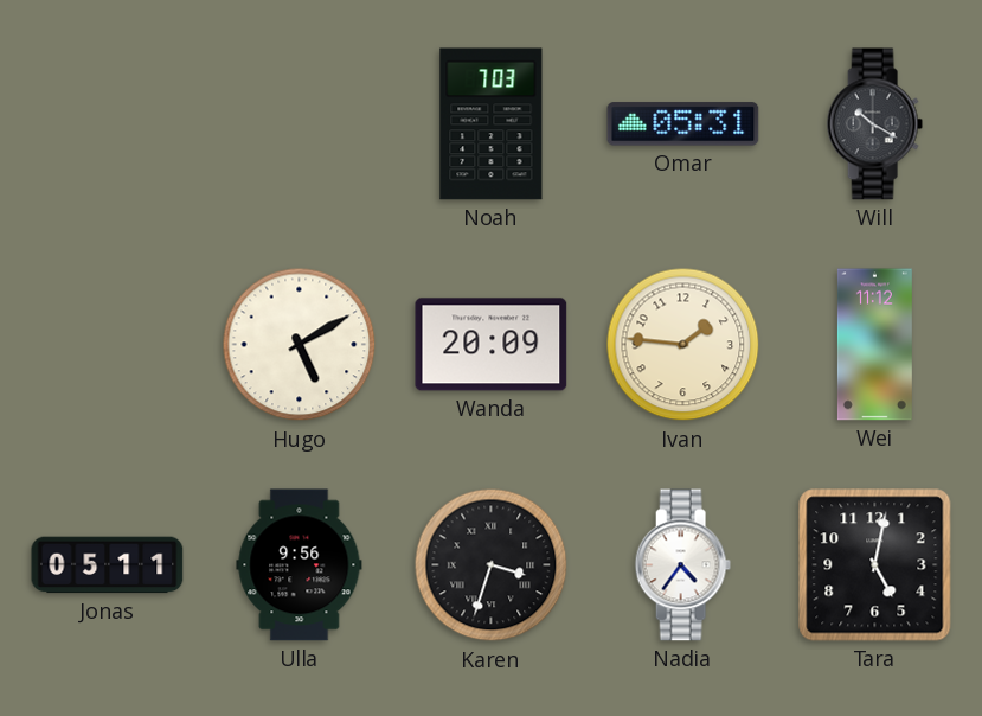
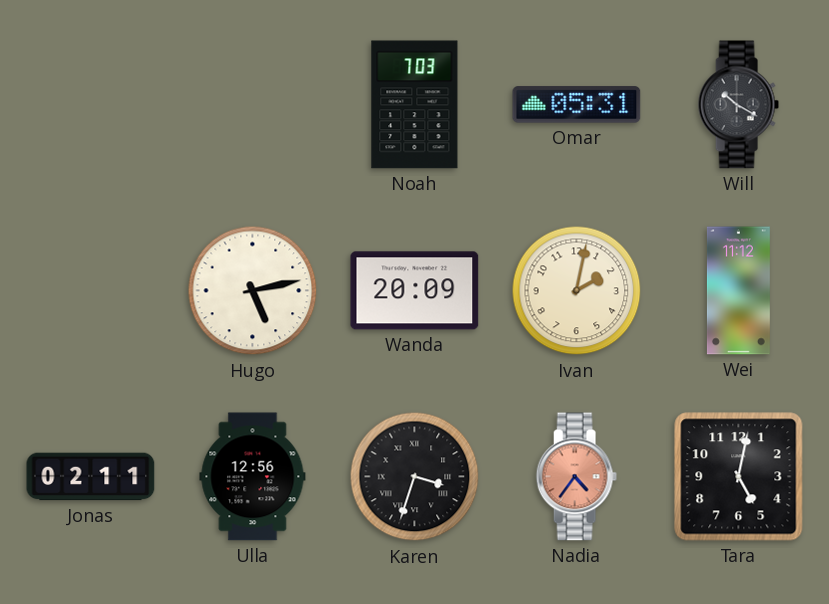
Hugo: 5:10 -> 5:13
Ivan: 1:46 -> 2:02
Jonas: 05:11 -> 02:11
Ulla: 9:56 -> 12:56
Nadia dial: white -> salmon
